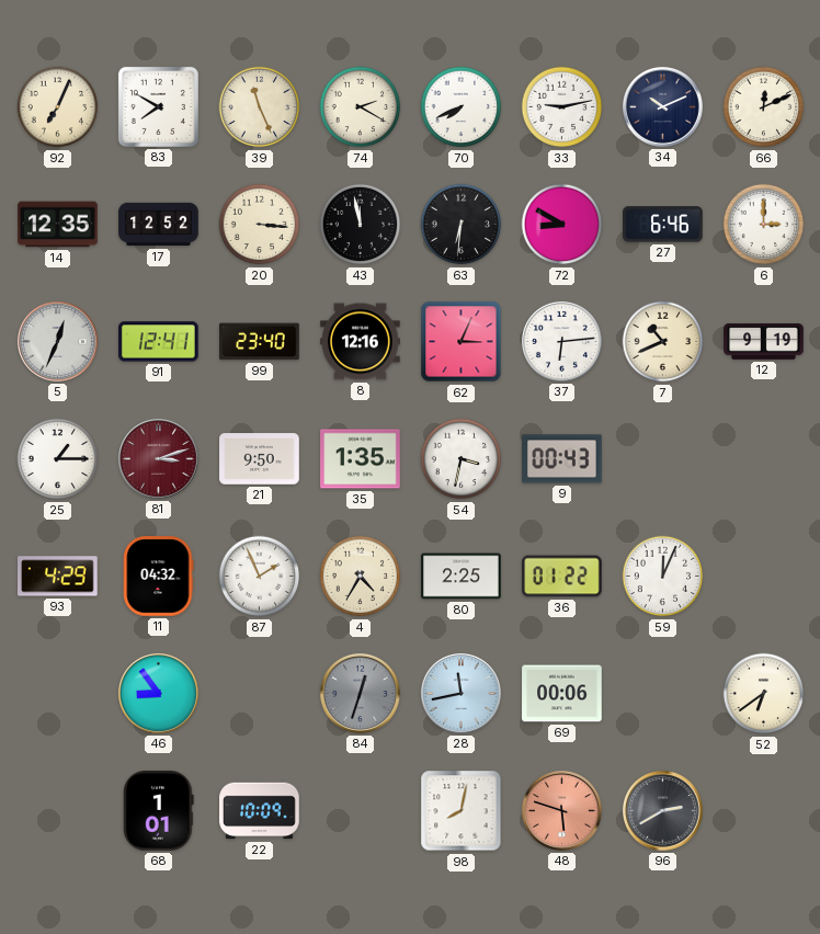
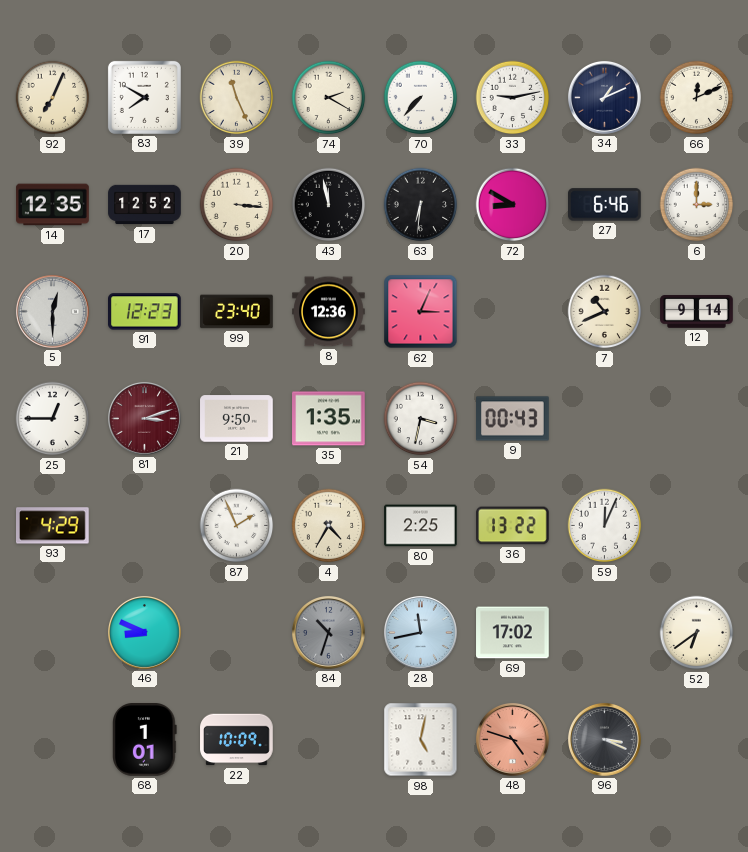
70: 7:41 -> 7:37
34: 10:11 -> 1:11
5: 12:34 -> 12:30
91: 12:41 -> 12:23
8: 12:16 -> 12:36
37: 6:14 -> none
12: 9:19 -> 9:14
25: 1:15 -> 12:45
11: 04:32 -> none
36: 01:22 -> 13:22
46: 8:54 -> 8:49
84: 12:33 -> 10:33
69: 00:06 -> 17:02
98: 8:02 -> 5:02
48: 5:48 -> 4:48
96: 2:40 -> 3:19
